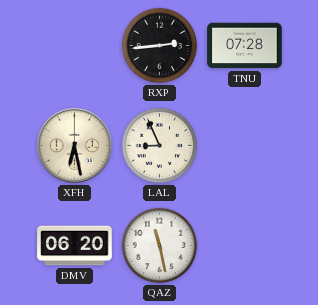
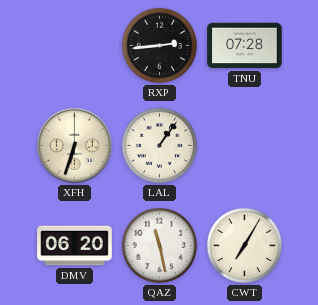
XFH: 6:28 -> 6:33
LAL: 8:56 -> 1:06
CWT: none -> 7:05
